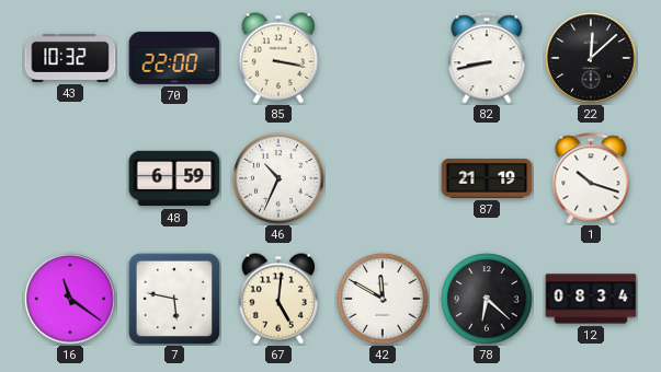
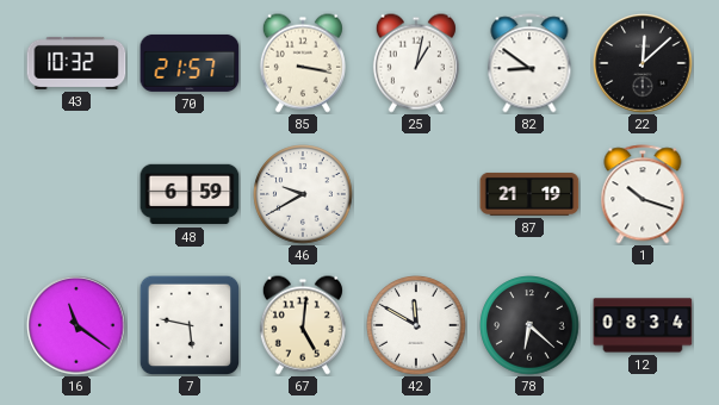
70: 22:00 -> 21:57
25: none -> 1:02
82: 8:43 -> 8:51
46: 10:34 -> 9:40
